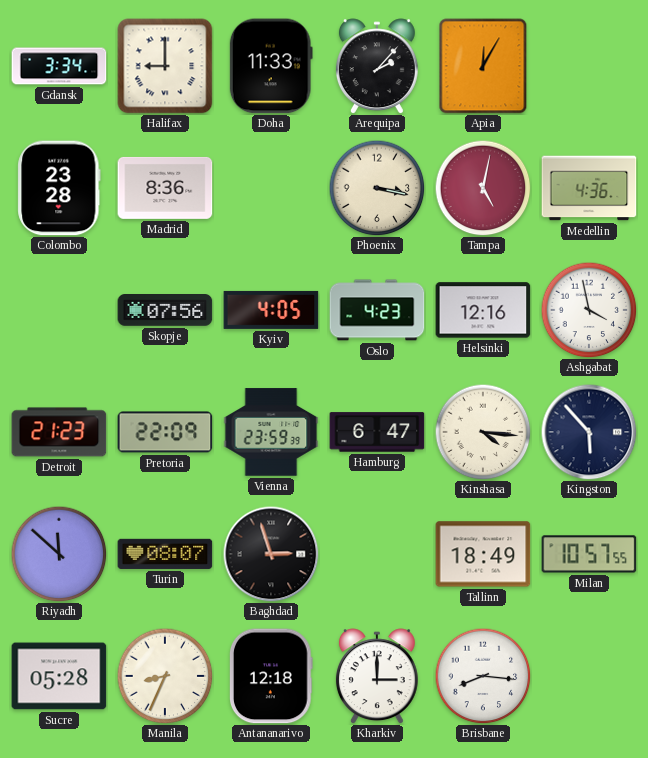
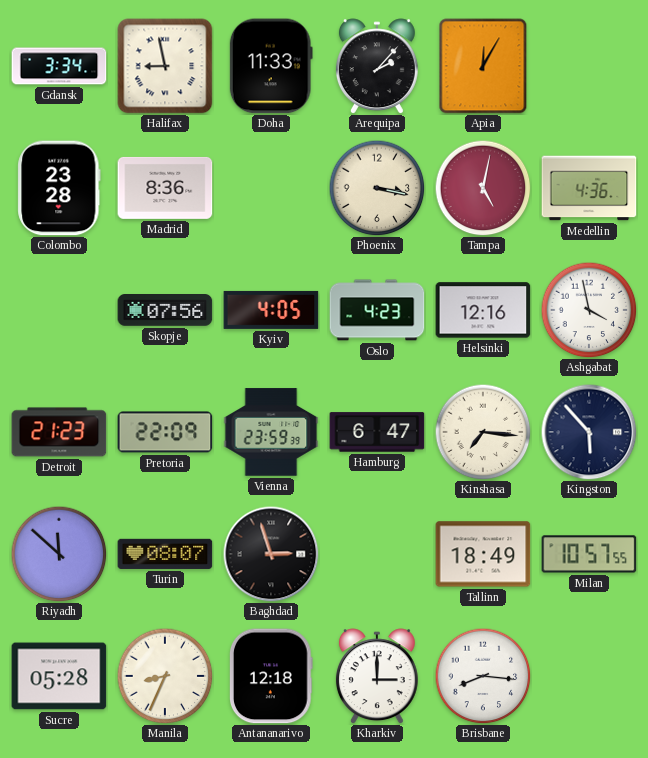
Halifax: 9:00 -> 8:58
Kinshasa: 4:16 -> 7:16
